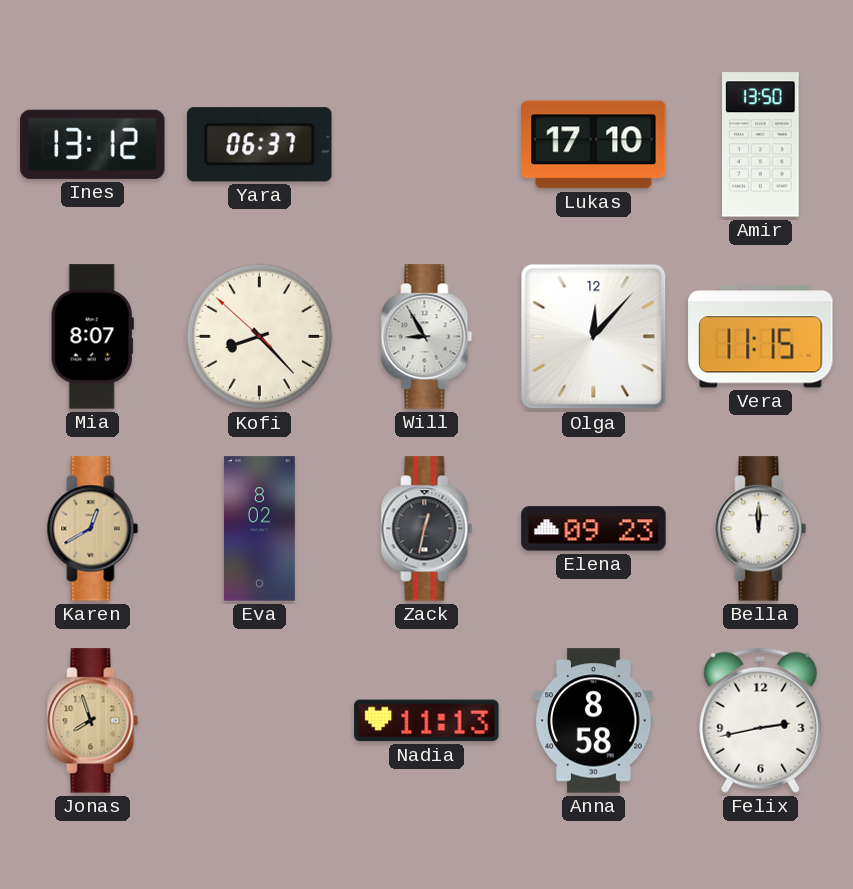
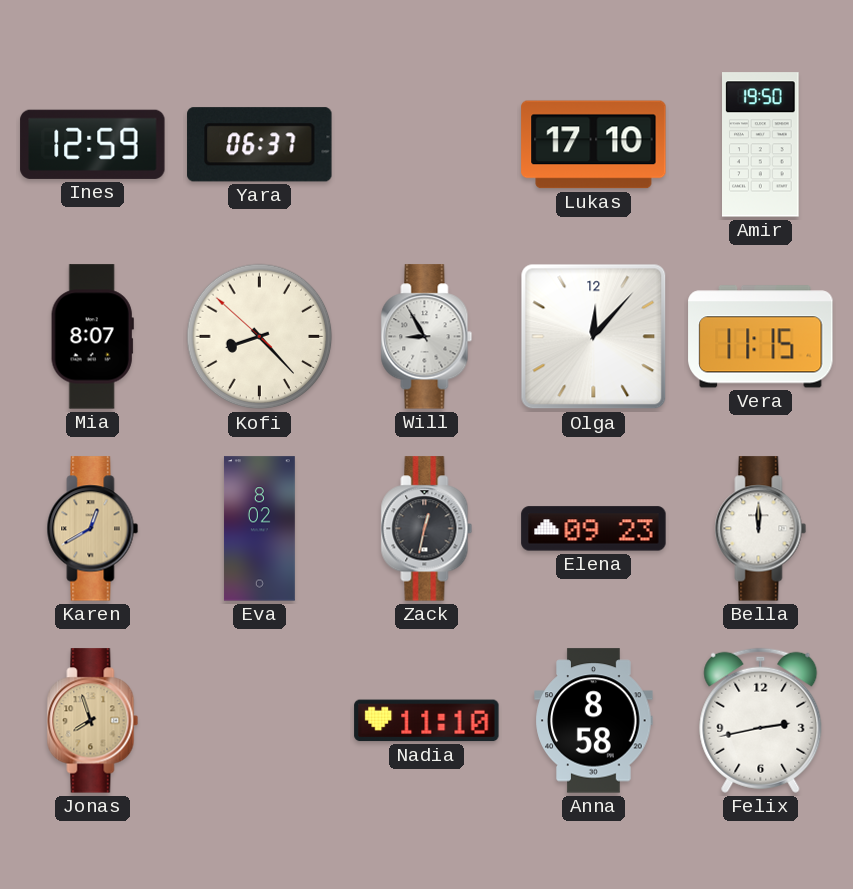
Ines: 13:12 -> 12:59
Amir: 13:50 -> 19:50
Nadia: 11:13 -> 11:10
